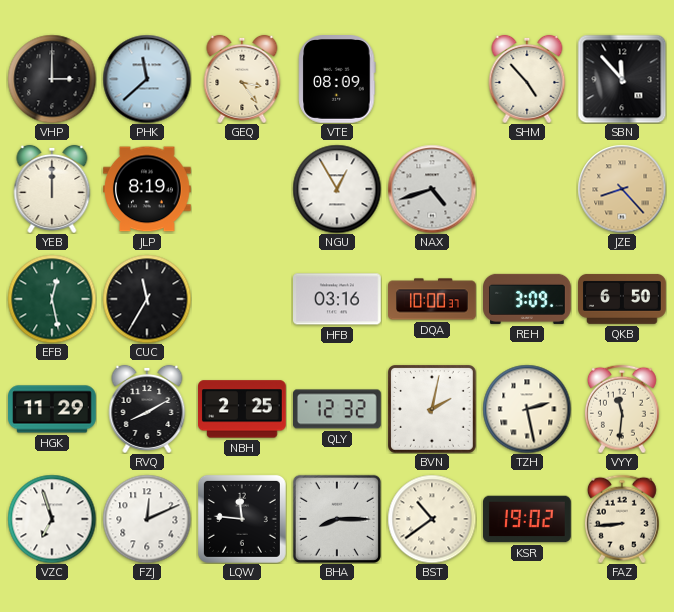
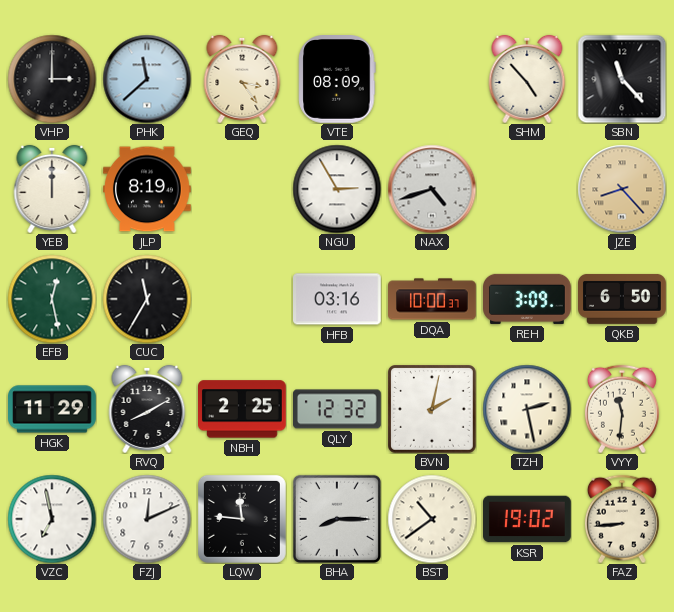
SBN: 11:53 -> 11:23
NGU: 12:55 -> 2:55
VZC: 6:57 -> 6:58
